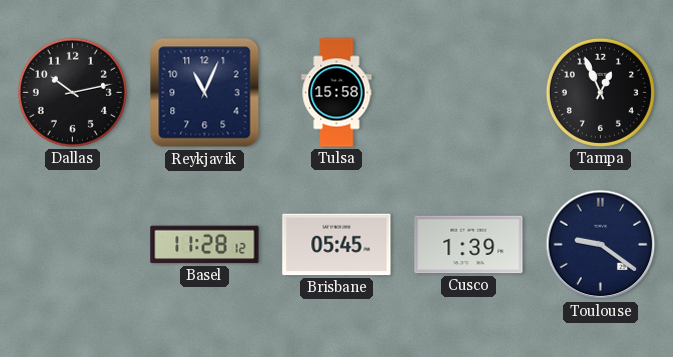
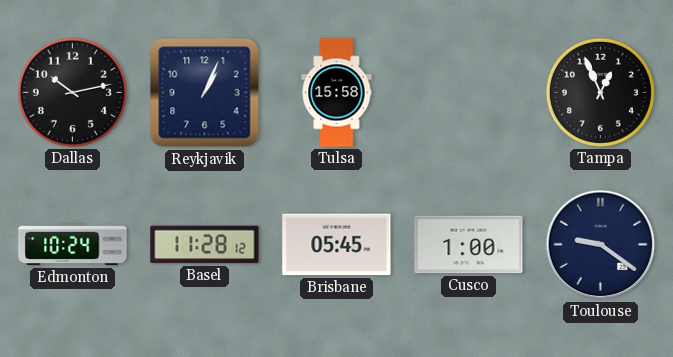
Reykjavik: 11:04 -> 1:04
Edmonton: none -> 10:24
Cusco: 1:39 -> 1:00
